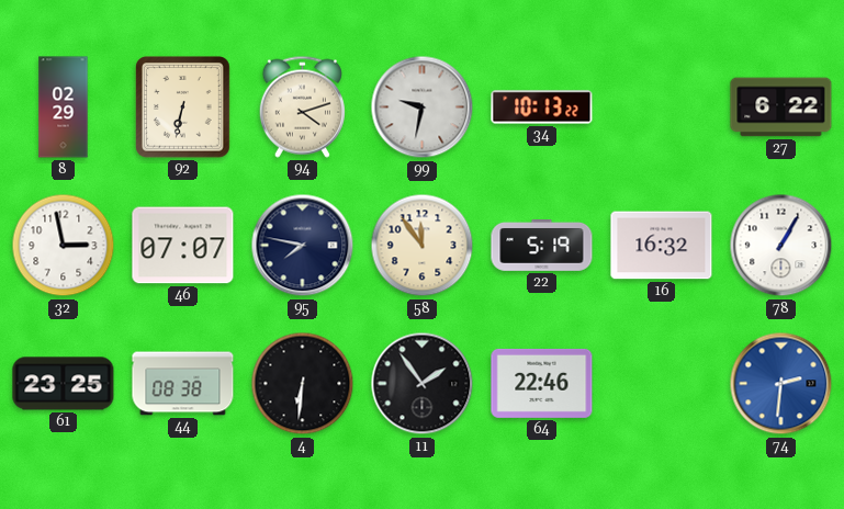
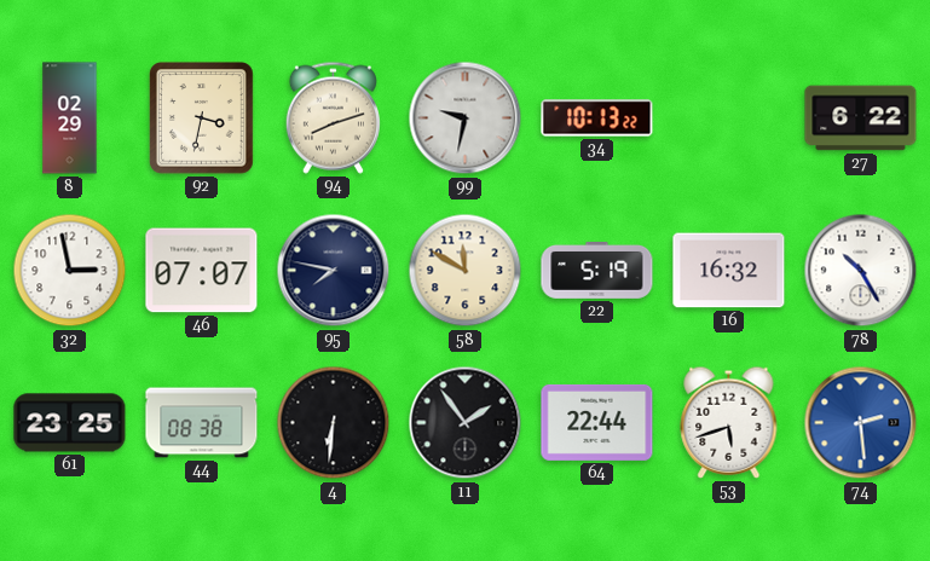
92: 6:32 -> 3:32
94: 4:12 -> 8:12
58: 11:54 -> 11:50
78: 1:05 -> 10:25
64: 22:46 -> 22:44
53: none -> 5:42
74: 2:31 -> 2:29
